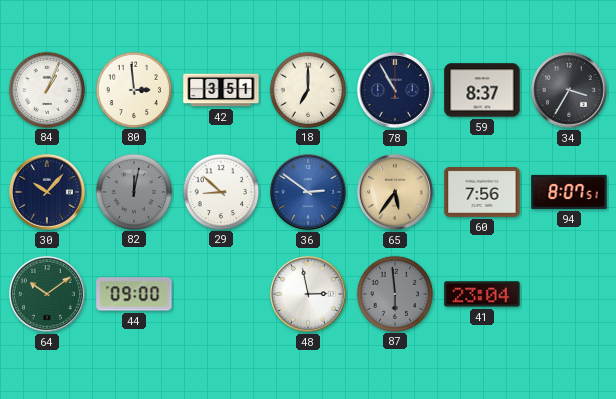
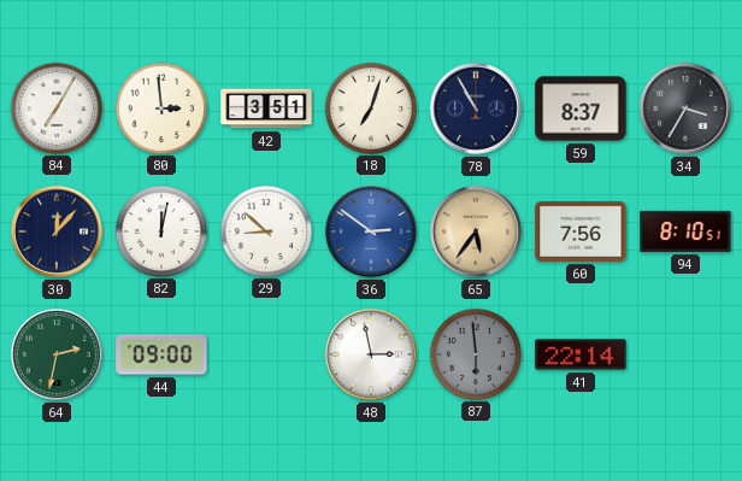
84: 1:04 -> 7:05
18: 7:00 -> 7:03
30: 10:07 -> 12:07
82 dial: grey -> white
94: 8:07 -> 8:10
64: 10:09 -> 2:32
41: 23:04 -> 22:14
